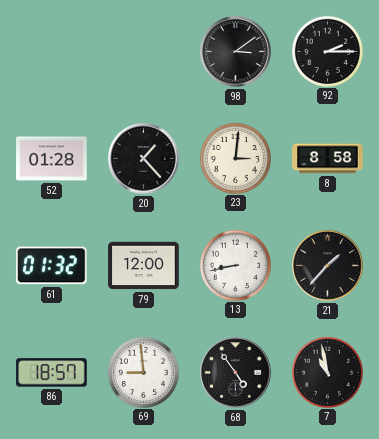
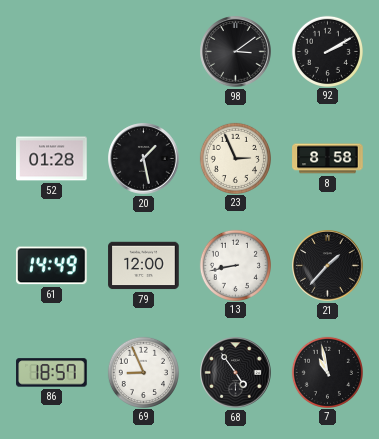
92: 2:15 -> 2:10
20: 1:23 -> 1:28
23: 3:01 -> 2:56
61: 01:32 -> 14:49
69: 8:59 -> 8:56
